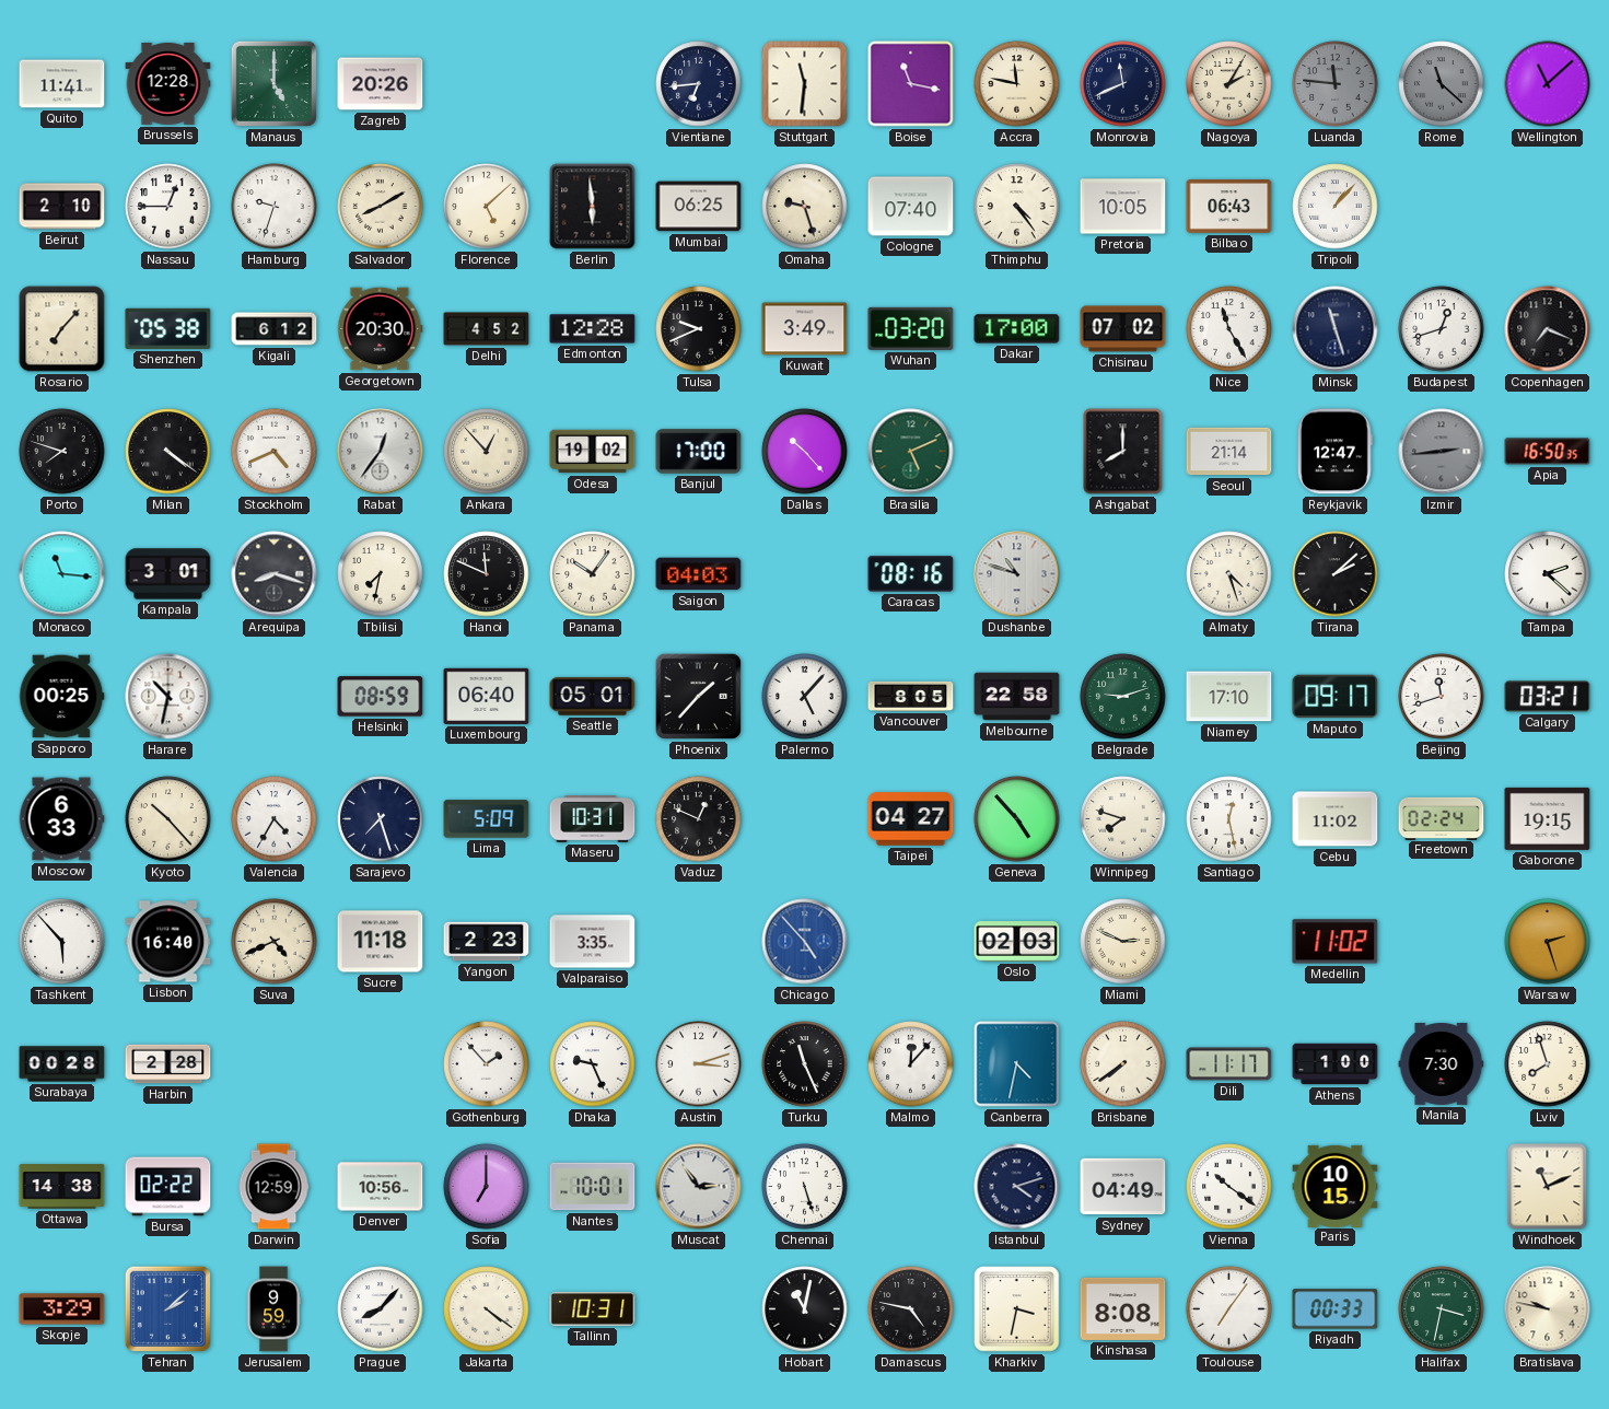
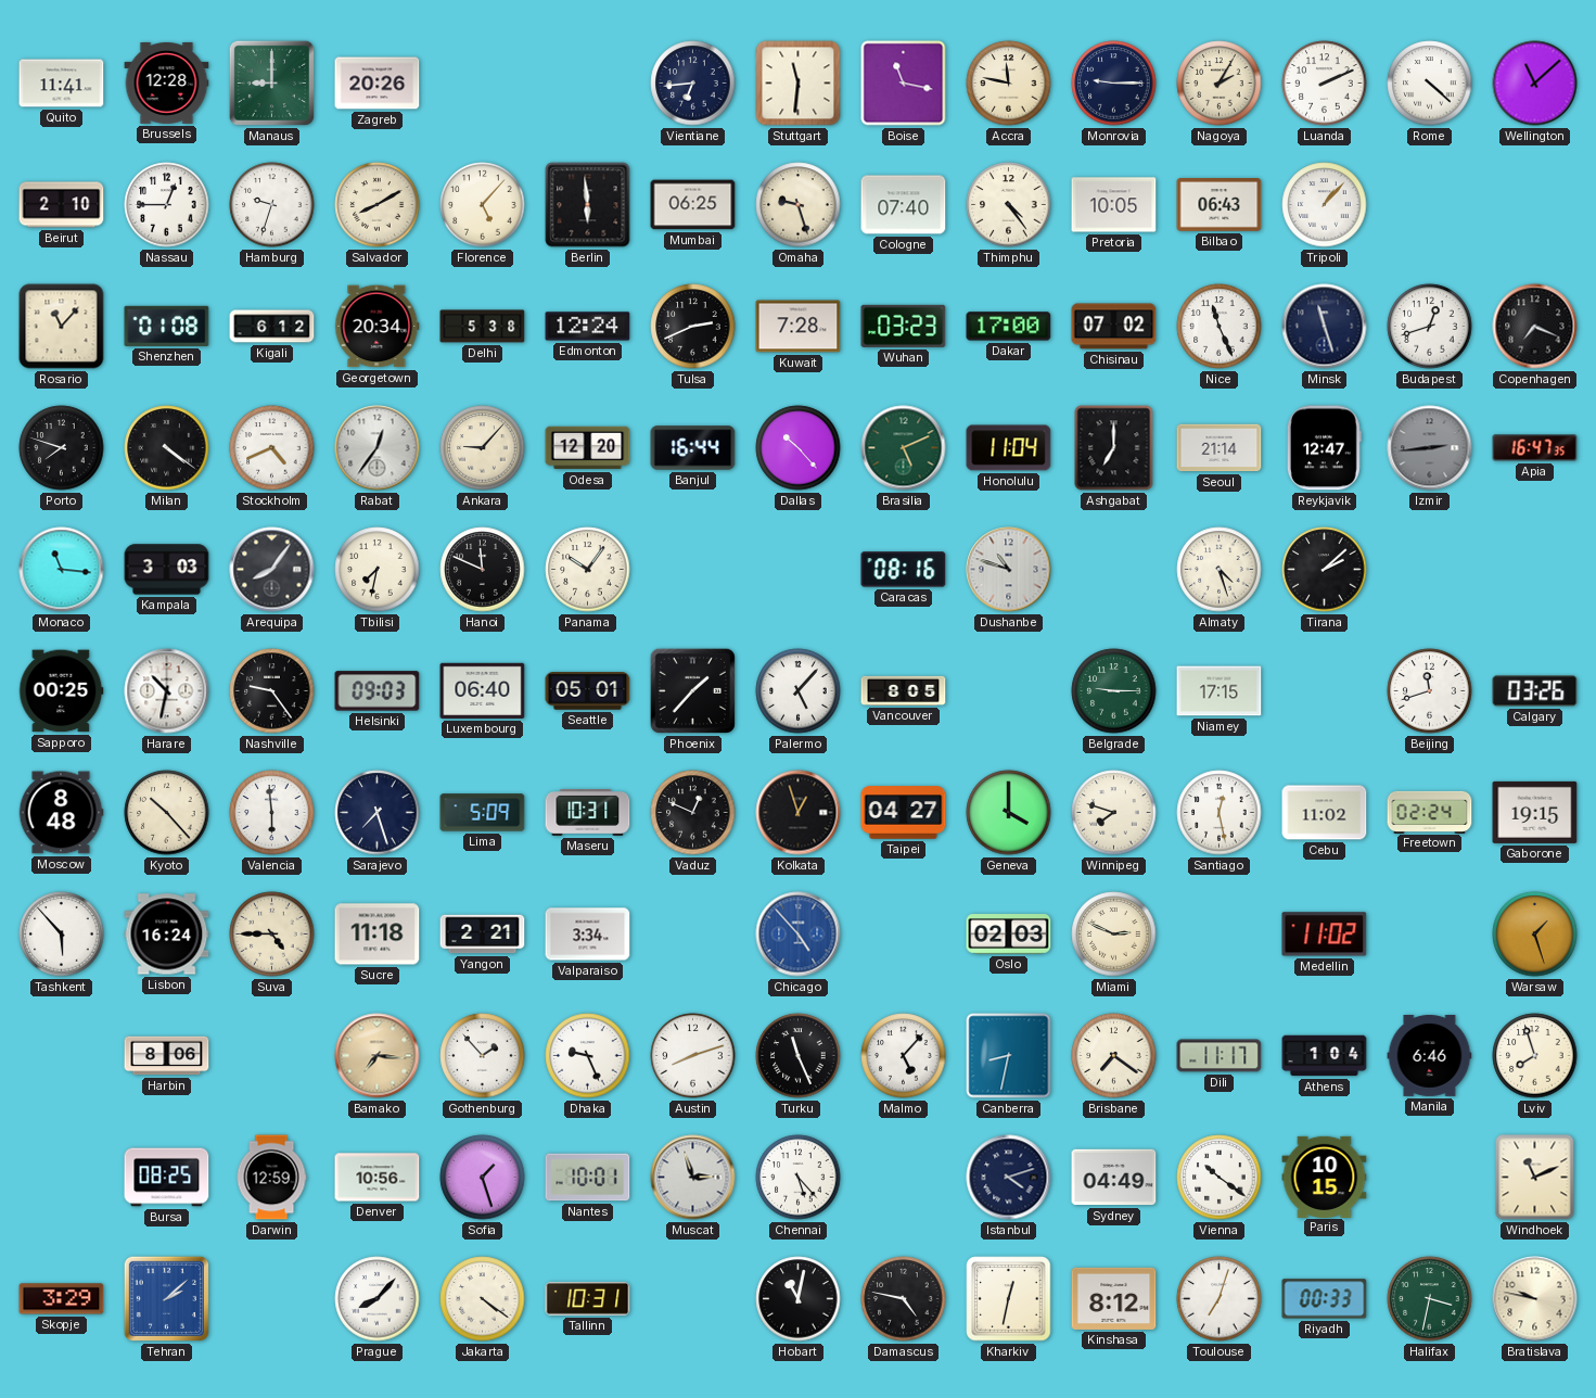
Manaus: 5:00 -> 9:00
Monrovia: 11:41 -> 9:15
Luanda: 11:46 -> 2:11
Luanda dial: grey -> white
Rome: 11:22 -> 4:22
Rome dial: grey -> white
Florence: 5:08 -> 5:07
Rosario: 7:07 -> 11:07
Shenzhen: 05:38 -> 01:08
Georgetown: 20:30 -> 20:34
Delhi: 4:52 -> 5:38
Edmonton: 12:28 -> 12:24
Tulsa: 9:41 -> 2:41
Kuwait: 3:49 -> 7:28
Wuhan: 03:20 -> 03:23
Nice: 11:25 -> 11:26
Ankara: 12:53 -> 9:07
Odesa: 19:02 -> 12:20
Banjul: 17:00 -> 16:44
Honolulu: none -> 11:04
Ashgabat: 8:00 -> 7:00
Apia: 16:50 -> 16:47
Kampala: 3:01 -> 3:03
Arequipa: 8:18 -> 8:06
Saigon: 04:03 -> none
Tampa: 2:22 -> none
Nashville: none -> 9:24
Helsinki: 08:59 -> 09:03
Melbourne: 22:58 -> none
Belgrade: 9:12 -> 9:15
Niamey: 17:10 -> 17:15
Maputo: 09:17 -> none
Calgary: 03:21 -> 03:26
Moscow: 6:33 -> 8:48
Valencia: 4:35 -> 5:59
Kolkata: none -> 12:57
Geneva: 4:53 -> 4:00
Lisbon: 16:40 -> 16:24
Suva: 4:41 -> 4:45
Yangon: 2:23 -> 2:21
Valparaiso: 3:35 -> 3:34
Warsaw: 2:27 -> 1:27
Surabaya: 00:28 -> none
Harbin: 2:28 -> 8:06
Bamako: none -> 7:16
Austin: 3:12 -> 8:12
Malmo: 12:07 -> 5:07
Canberra: 4:32 -> 8:32
Brisbane: 7:39 -> 7:21
Athens: 1:00 -> 1:04
Manila: 7:30 -> 6:46
Ottawa: 14:38 -> none
Bursa: 02:22 -> 08:25
Sofia: 7:00 -> 1:27
Muscat: 2:54 -> 2:57
Chennai: 5:27 -> 5:23
Jerusalem: 9:59 -> none
Kharkiv: 3:32 -> 12:32
Kinshasa: 8:08 -> 8:12
Toulouse: 7:06 -> 7:03
